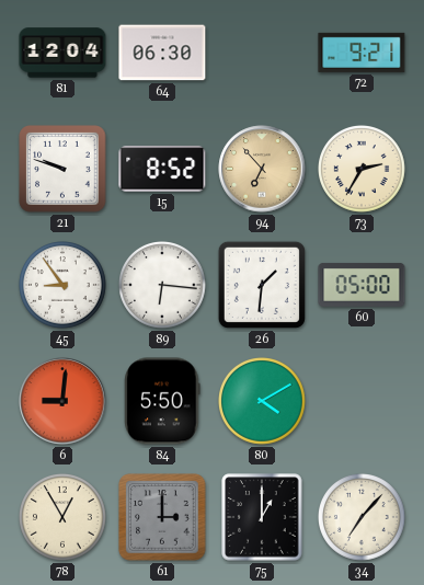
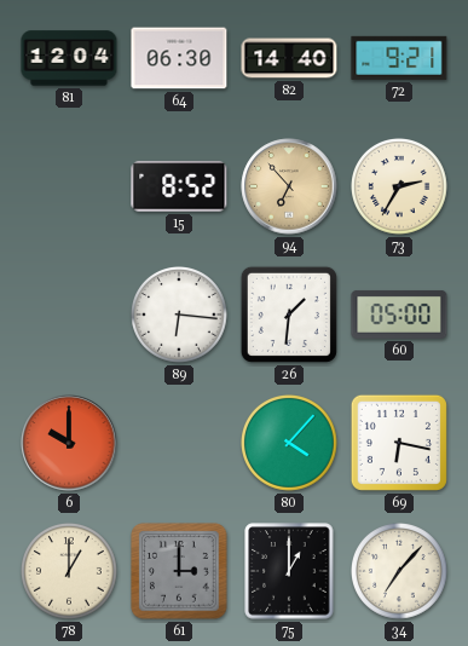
82: none -> 14:40
21: 9:48 -> none
45: 8:54 -> none
6: 9:01 -> 10:00
84: 5:50 -> none
80: 4:10 -> 4:07
69: none -> 6:17
78: 12:55 -> 1:00
